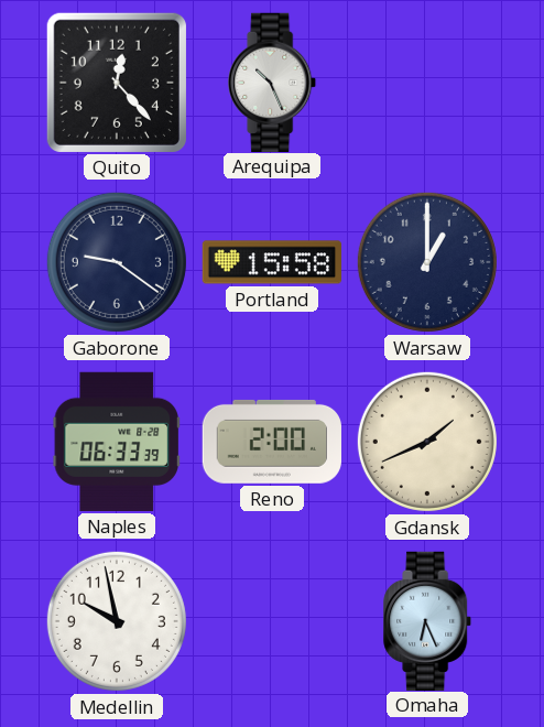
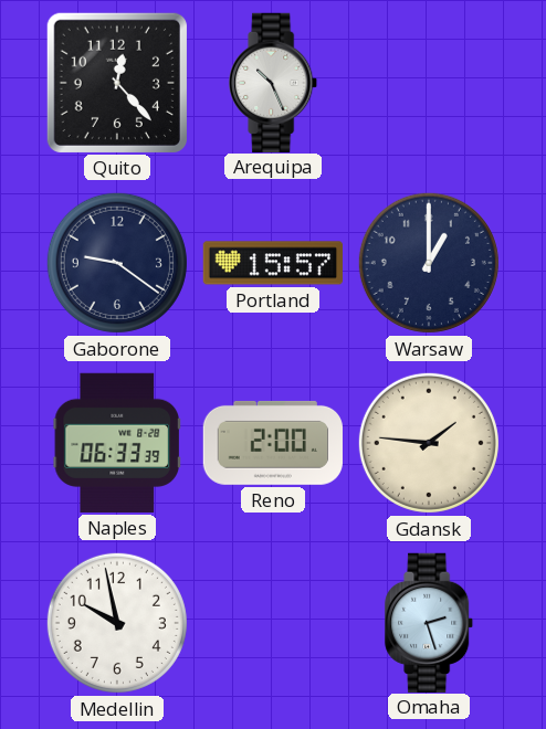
Portland: 15:58 -> 15:57
Gdansk: 1:41 -> 1:46
Omaha: 6:26 -> 2:27
